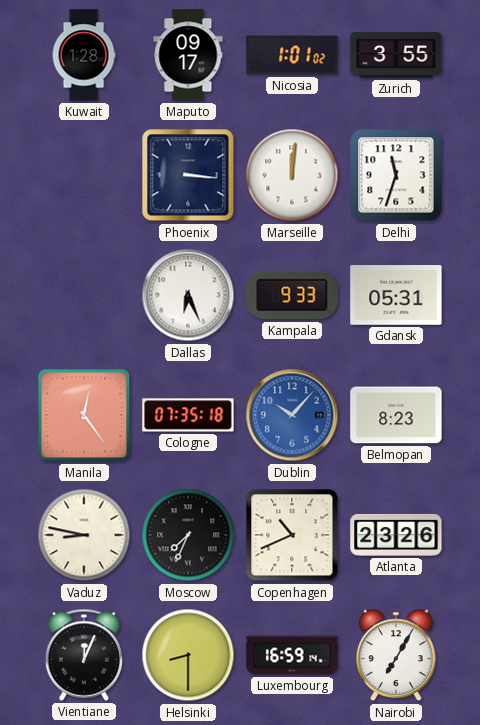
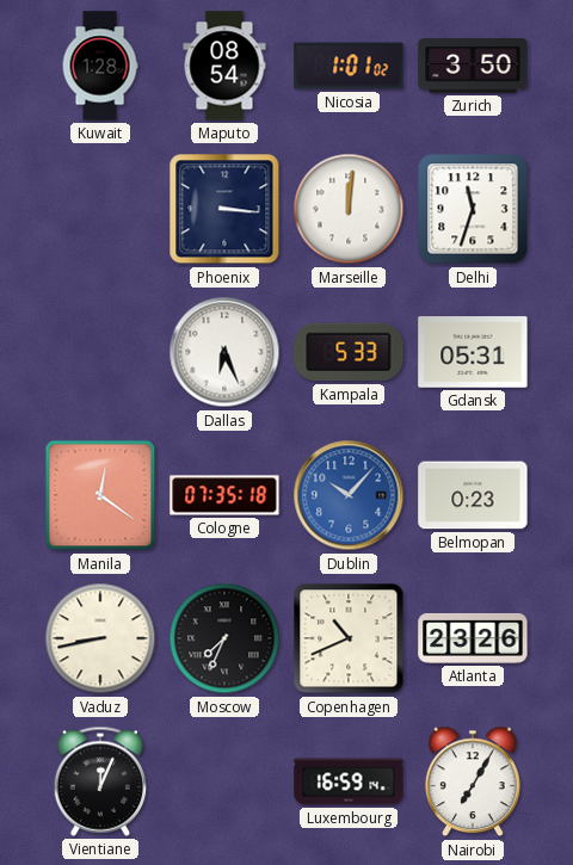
Maputo: 09:17 -> 08:54
Zurich: 3:55 -> 3:50
Kampala: 9:33 -> 5:33
Manila: 12:24 -> 12:21
Belmopan: 8:23 -> 0:23
Vaduz: 8:47 -> 8:43
Helsinki: 8:30 -> none
